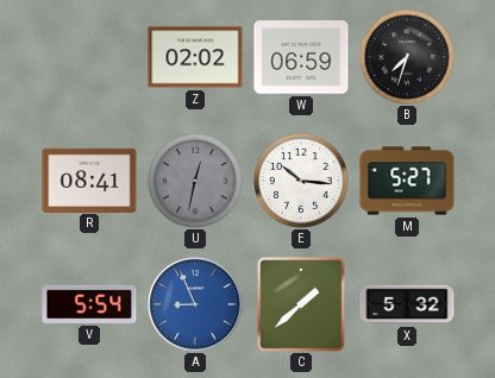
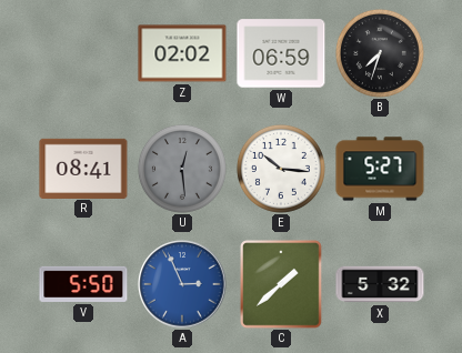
U: 12:32 -> 12:29
V: 5:54 -> 5:50
A: 8:56 -> 2:56
